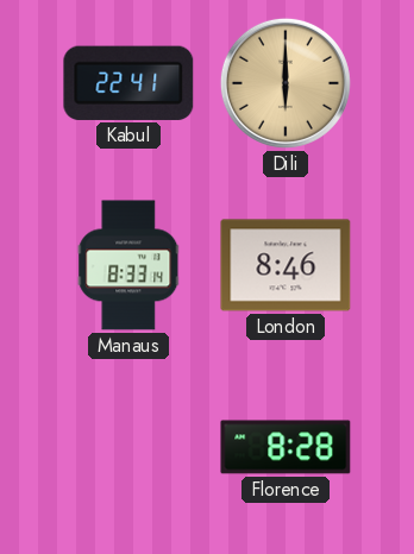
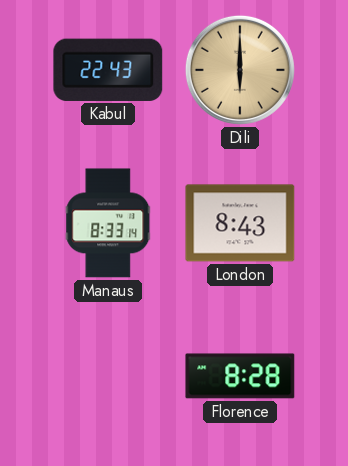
Kabul: 22:41 -> 22:43
London: 8:46 -> 8:43
